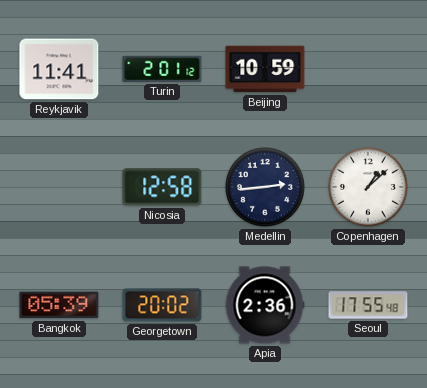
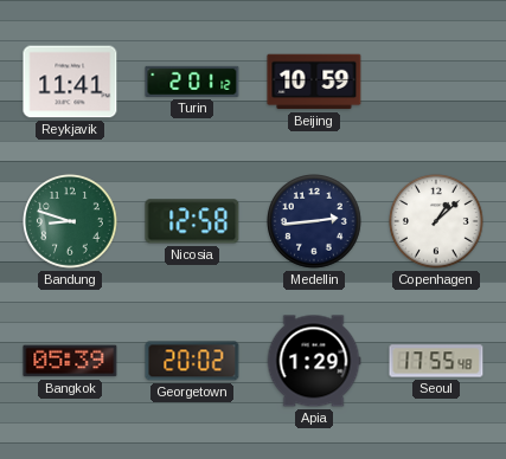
Bandung: none -> 8:48
Apia: 2:36 -> 1:29
